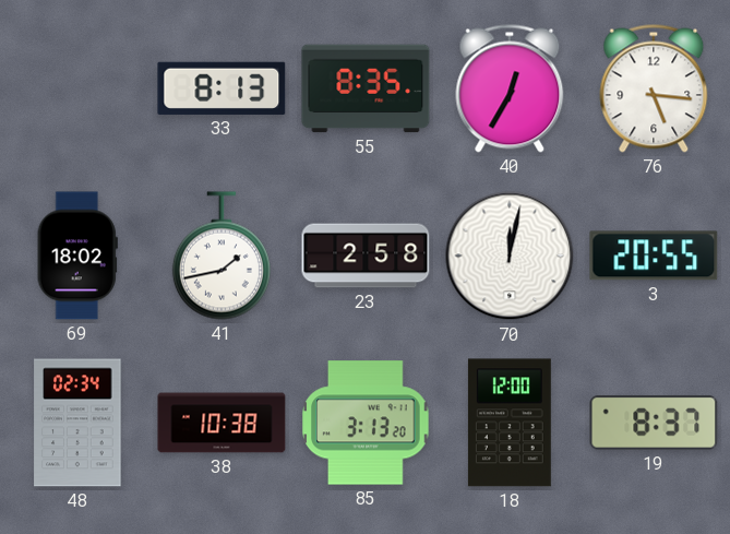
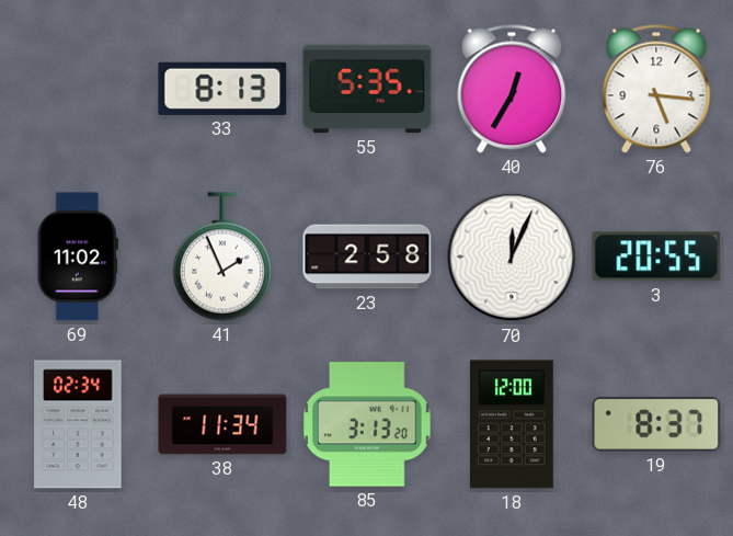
55: 8:35 -> 5:35
69: 18:02 -> 11:02
41: 1:43 -> 1:56
70: 12:02 -> 12:04
38: 10:38 -> 11:34
